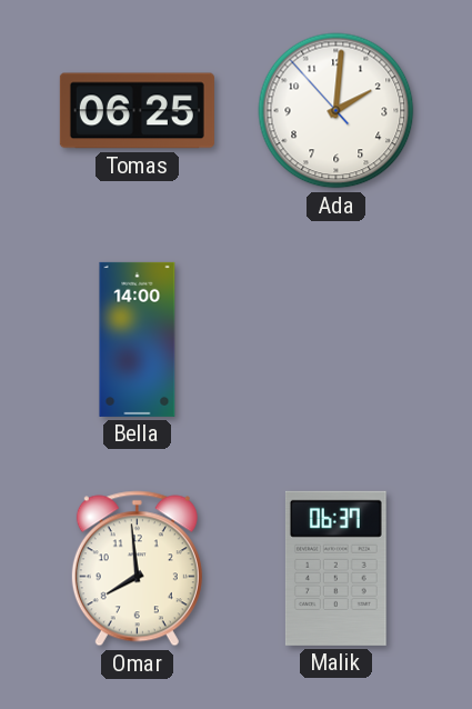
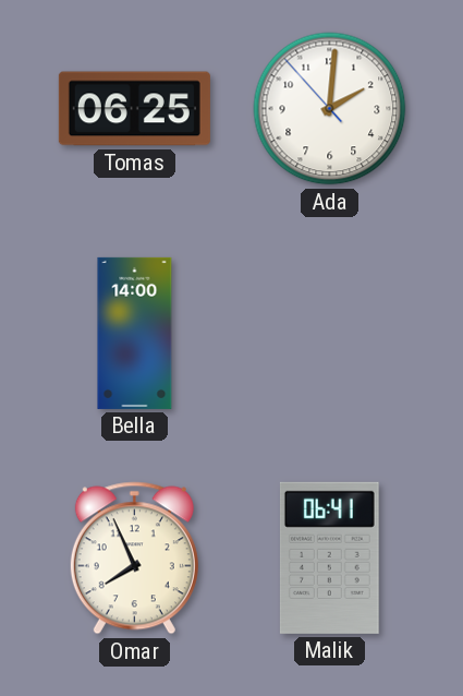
Omar: 7:59 -> 7:56
Malik: 06:37 -> 06:41
